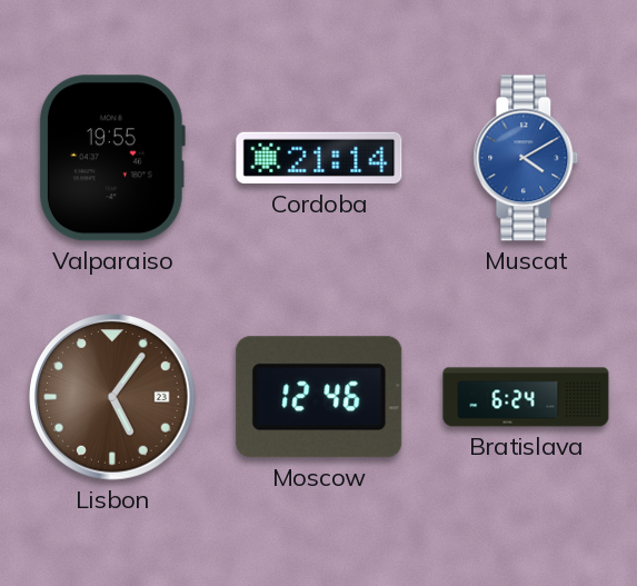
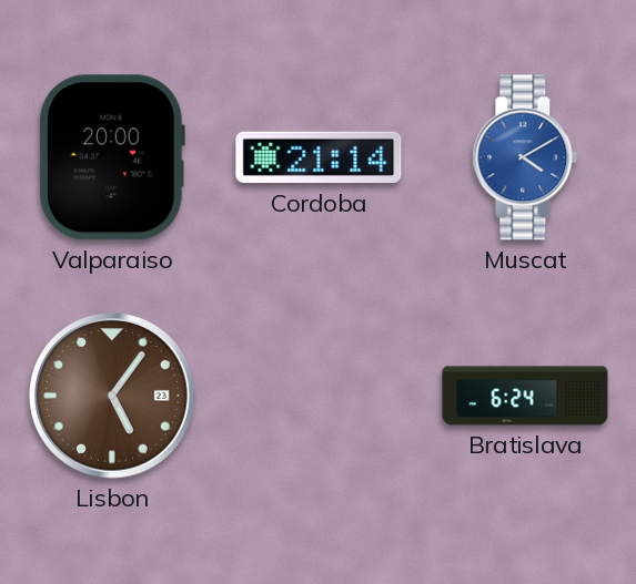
Valparaiso: 19:55 -> 20:00
Moscow: 12:46 -> none
